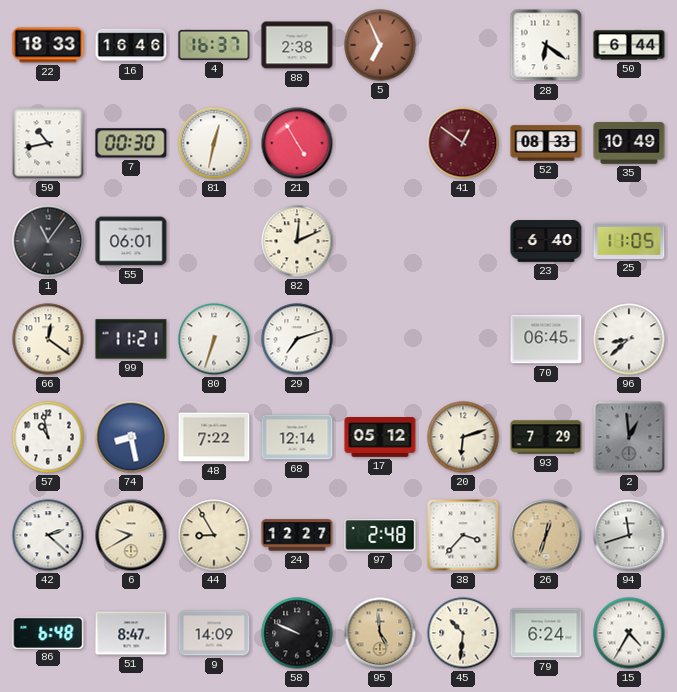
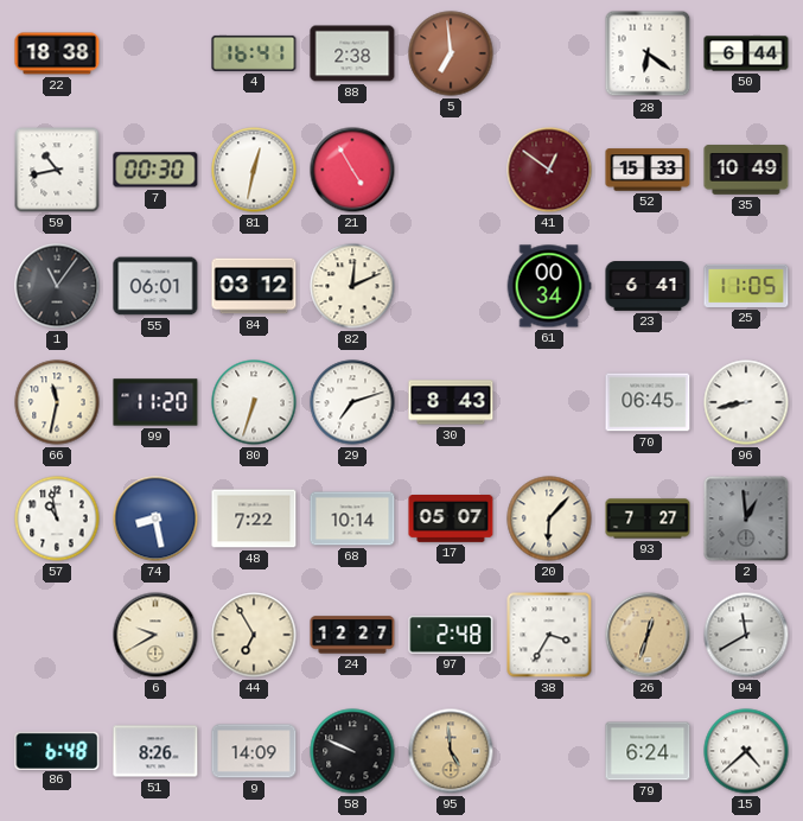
22: 18:33 -> 18:38
16: 16:46 -> none
4: 16:37 -> 16:41
5: 6:56 -> 6:59
52: 08:33 -> 15:33
84: none -> 03:12
61: none -> 00:34
23: 6:40 -> 6:41
66: 12:21 -> 11:32
99: 11:21 -> 11:20
30: none -> 8:43
96: 8:38 -> 8:43
68: 12:14 -> 10:14
17: 05:12 -> 05:07
20: 6:12 -> 6:07
93: 7:29 -> 7:27
42: 2:22 -> none
44: 8:55 -> 6:55
38: 3:37 -> 3:35
94: 11:42 -> 11:40
51: 8:47 -> 8:26
45: 10:31 -> none
15: 4:35 -> 4:38
